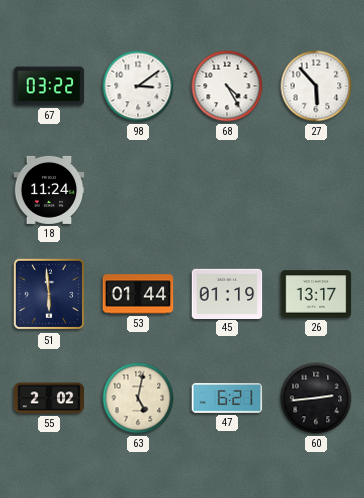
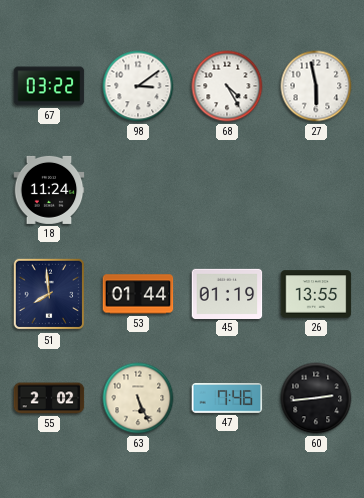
27: 5:53 -> 5:58
51: 5:59 -> 7:59
26: 13:17 -> 13:55
63: 5:02 -> 5:26
47: 6:21 -> 7:46
